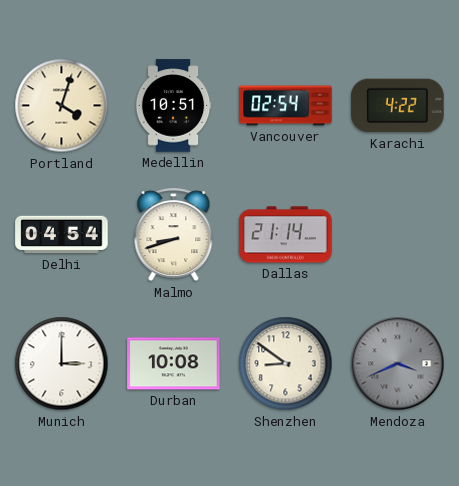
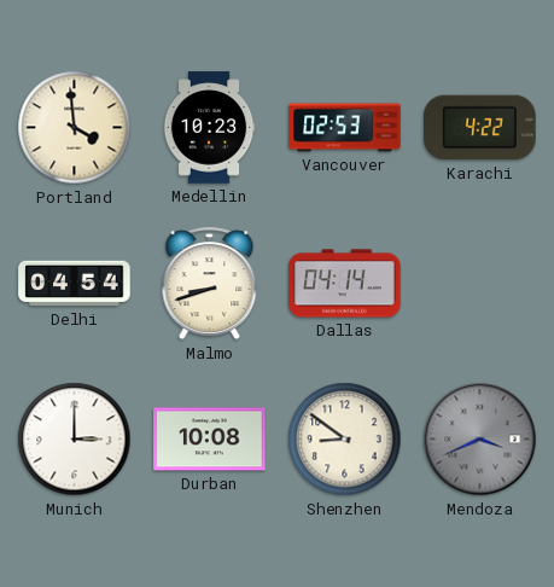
Portland: 4:03 -> 3:59
Medellin: 10:51 -> 10:23
Vancouver: 02:54 -> 02:53
Dallas: 21:14 -> 04:14
